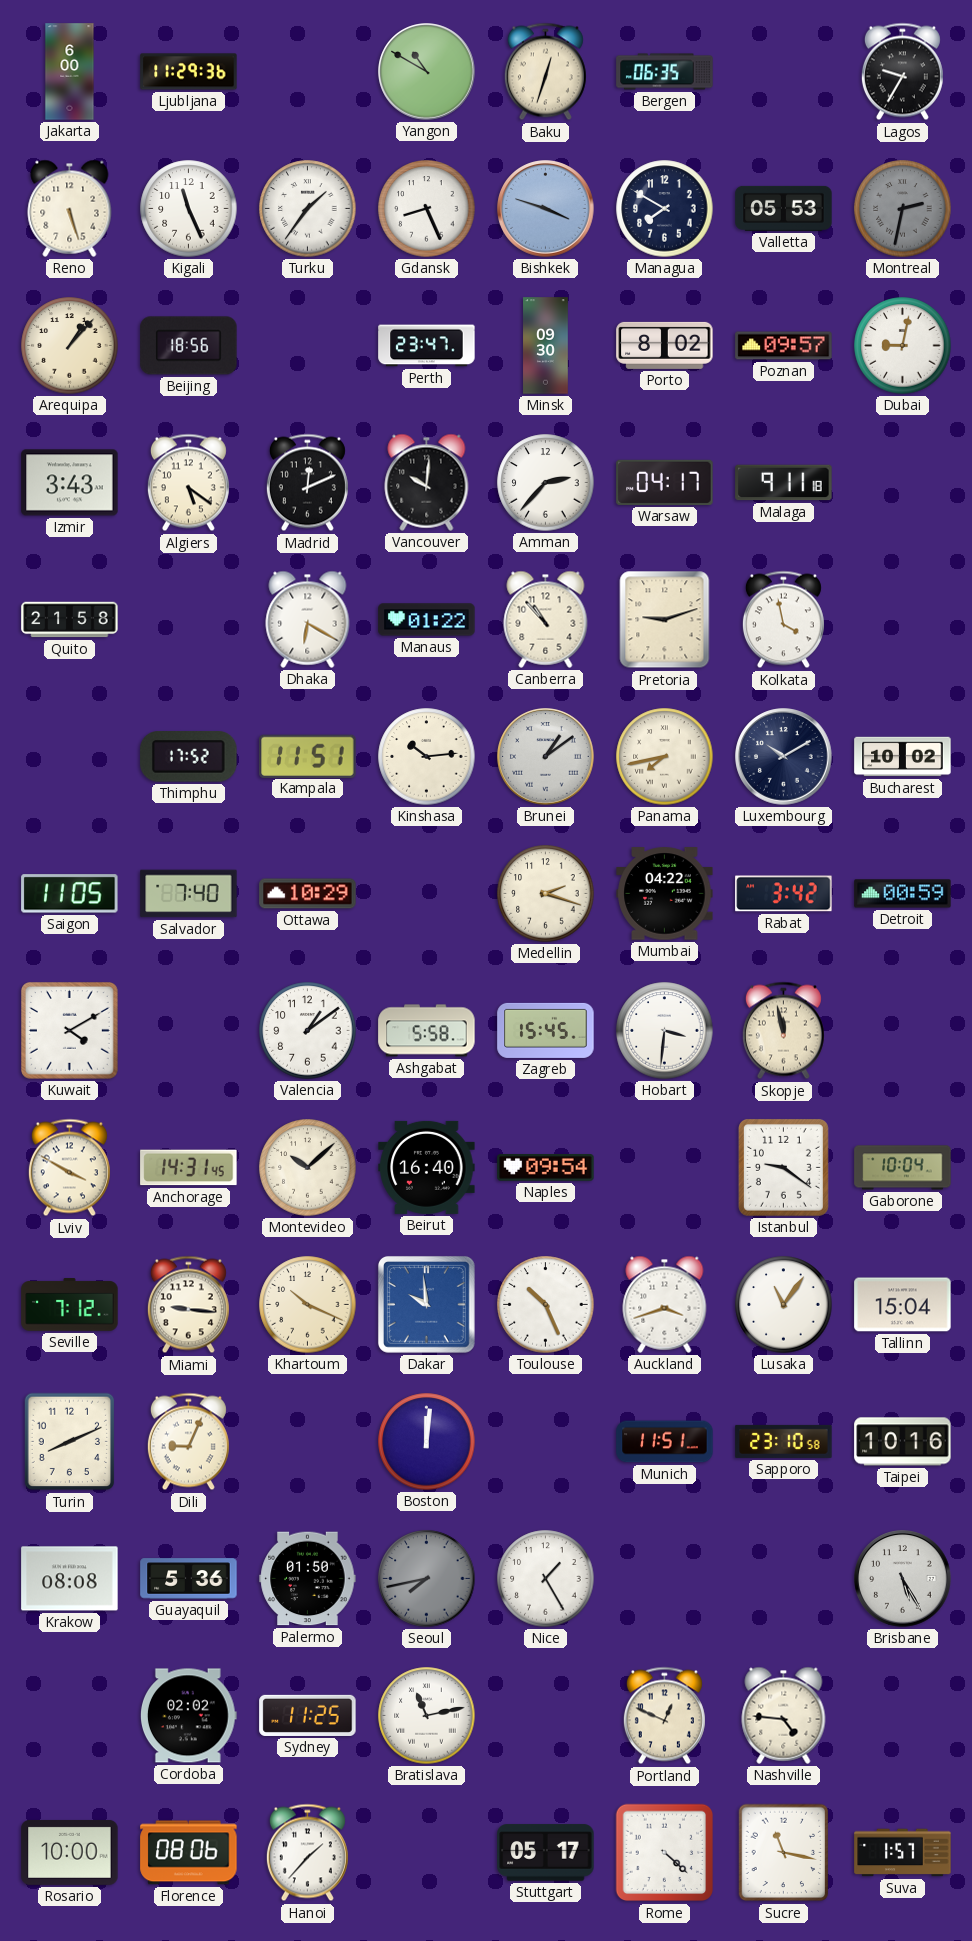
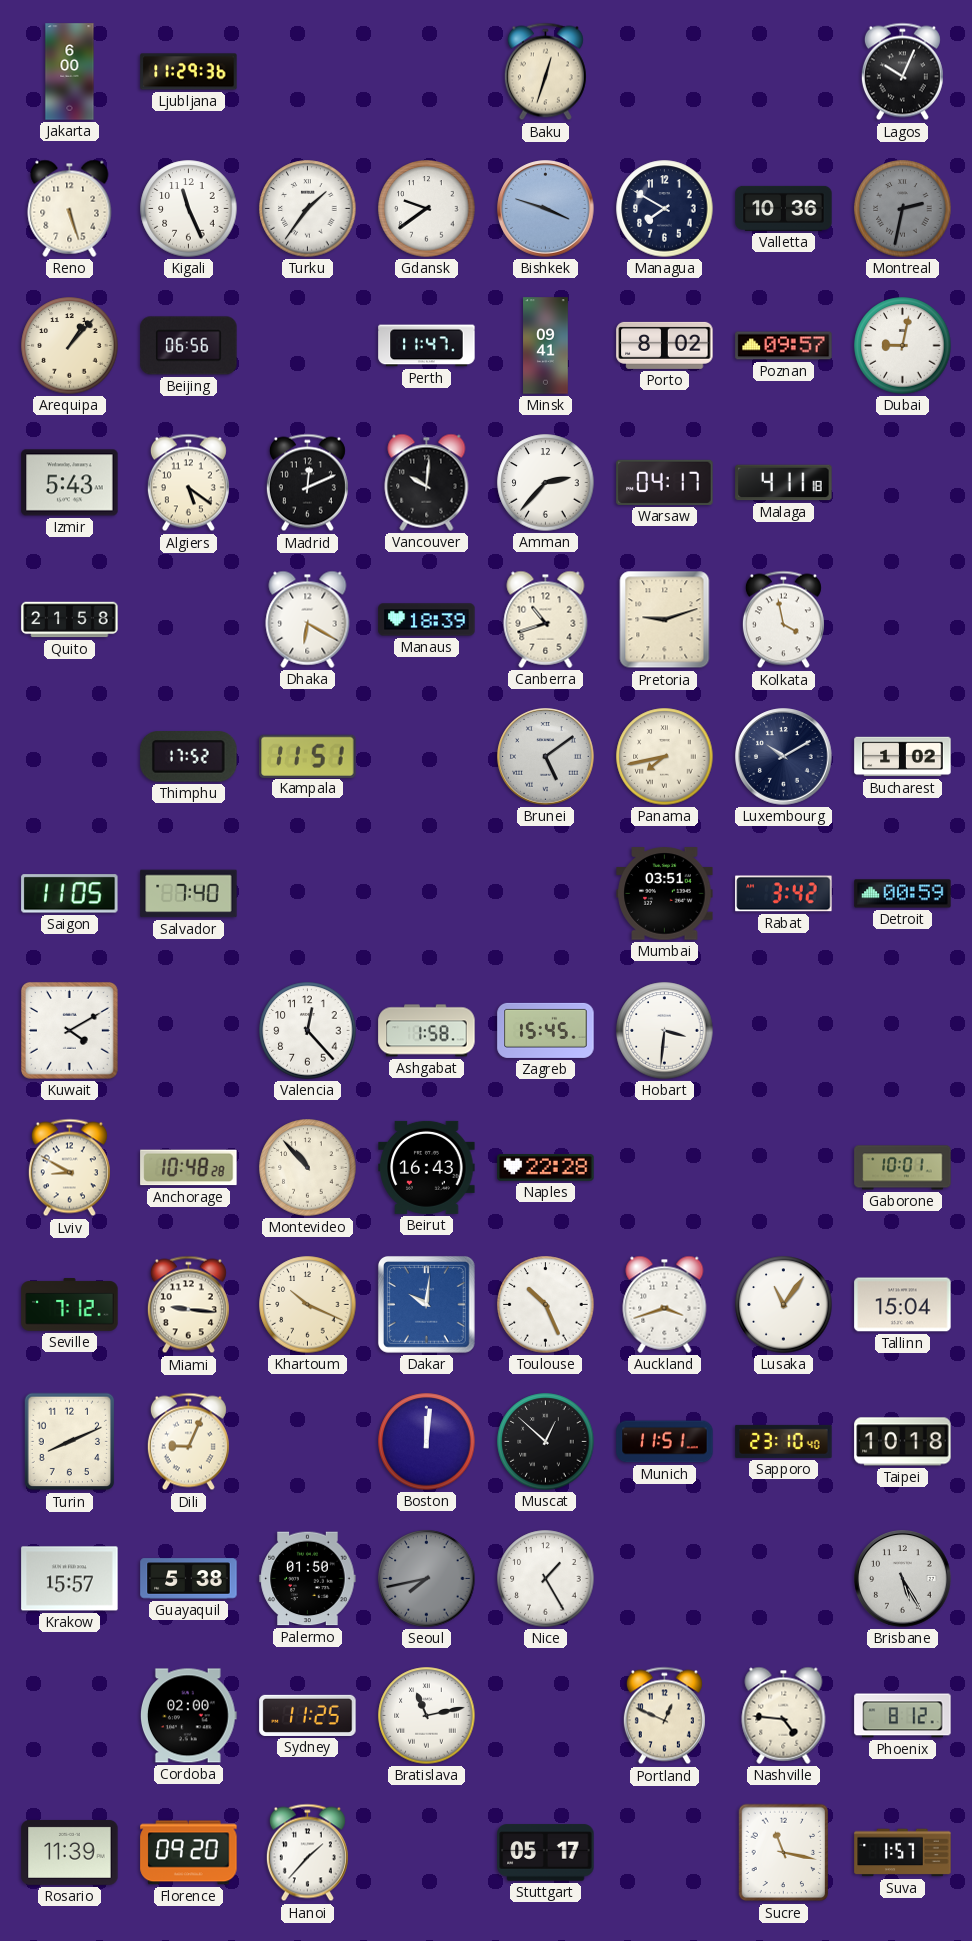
Yangon: 10:50 -> none
Bergen: 06:35 -> none
Lagos: 9:35 -> 10:04
Gdansk: 8:26 -> 9:39
Valletta: 05:53 -> 10:36
Beijing: 18:56 -> 06:56
Perth: 23:47 -> 11:47
Minsk: 09:30 -> 09:41
Izmir: 3:43 -> 5:43
Malaga: 9:11 -> 4:11
Manaus: 01:22 -> 18:39
Canberra: 10:53 -> 10:42
Kinshasa: 10:14 -> none
Brunei: 1:09 -> 5:09
Bucharest: 10:02 -> 1:02
Ottawa: 10:29 -> none
Medellin: 2:18 -> none
Mumbai: 04:22 -> 03:51
Valencia: 1:09 -> 12:23
Ashgabat: 5:58 -> 1:58
Skopje: 11:58 -> none
Lviv: 3:50 -> 8:50
Anchorage: 14:31 -> 10:48
Montevideo: 10:08 -> 10:53
Beirut: 16:40 -> 16:43
Naples: 09:54 -> 22:28
Istanbul: 9:21 -> none
Gaborone: 10:04 -> 10:01
Dakar: 9:59 -> 10:01
Muscat: none -> 12:52
Sapporo: 23:10:58 -> 23:10:40
Taipei: 10:16 -> 10:18
Krakow: 08:08 -> 15:57
Guayaquil: 5:36 -> 5:38
Cordoba: 02:02 -> 02:00
Phoenix: none -> 8:12
Rosario: 10:00 -> 11:39
Florence: 08:06 -> 09:20
Rome: 4:22 -> none
